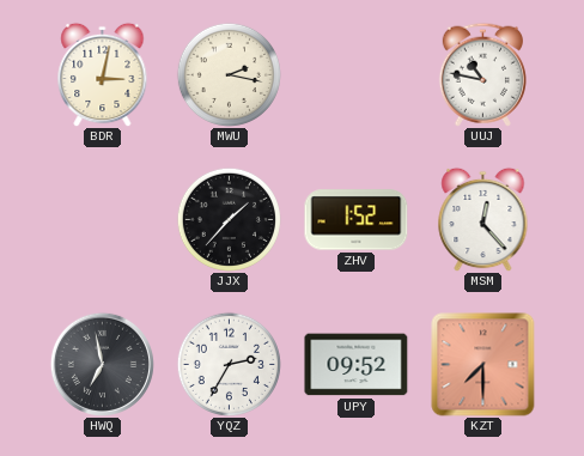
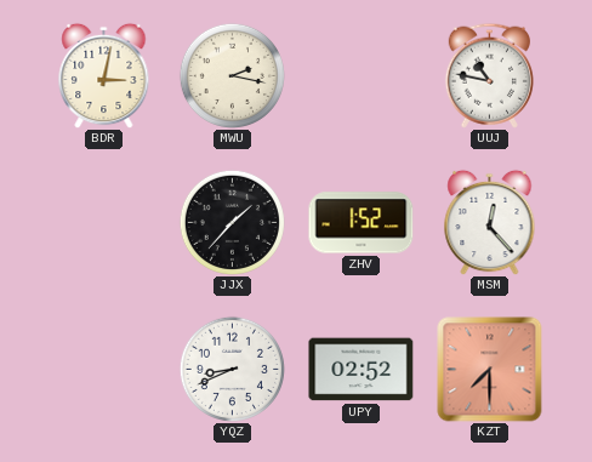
HWQ: 6:58 -> none
YQZ: 2:35 -> 8:41
UPY: 09:52 -> 02:52
